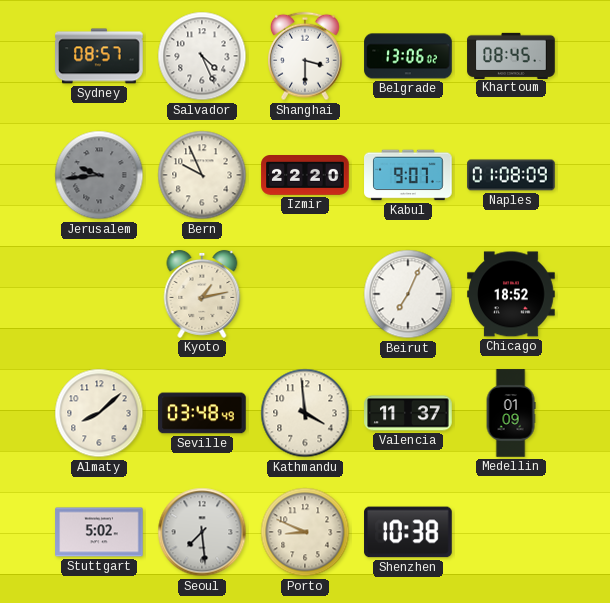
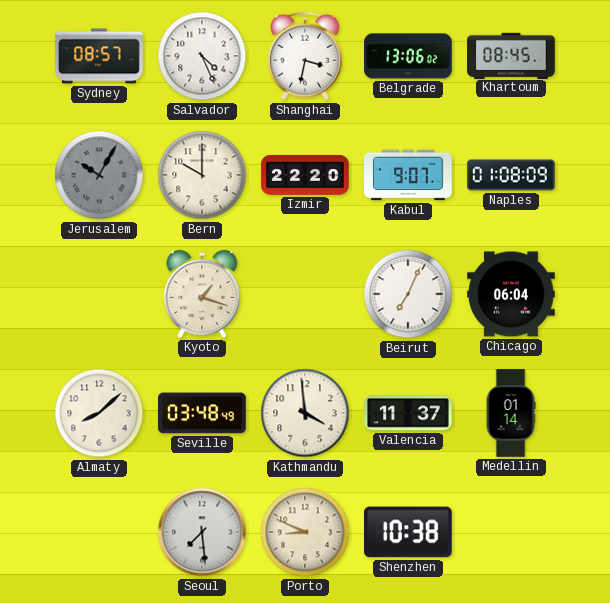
Shanghai: 3:30 -> 3:32
Jerusalem: 9:44 -> 10:05
Bern: 9:56 -> 10:00
Kyoto: 1:13 -> 1:18
Chicago: 18:52 -> 06:04
Medellin: 01:09 -> 01:14
Stuttgart: 5:02 -> none
